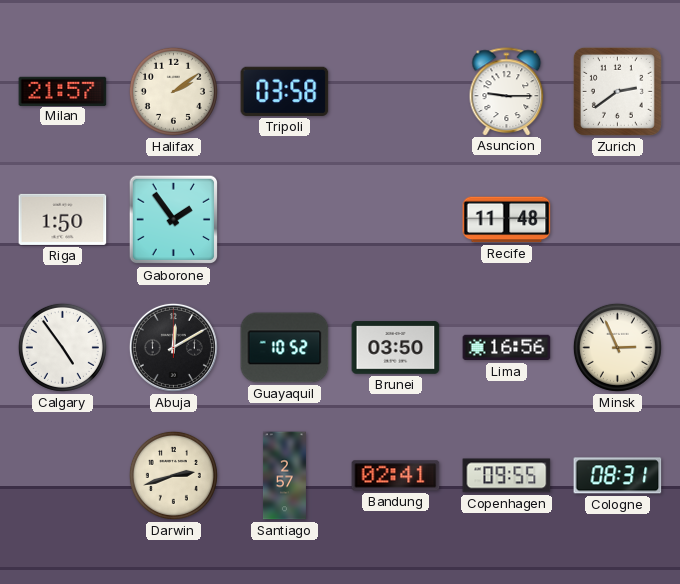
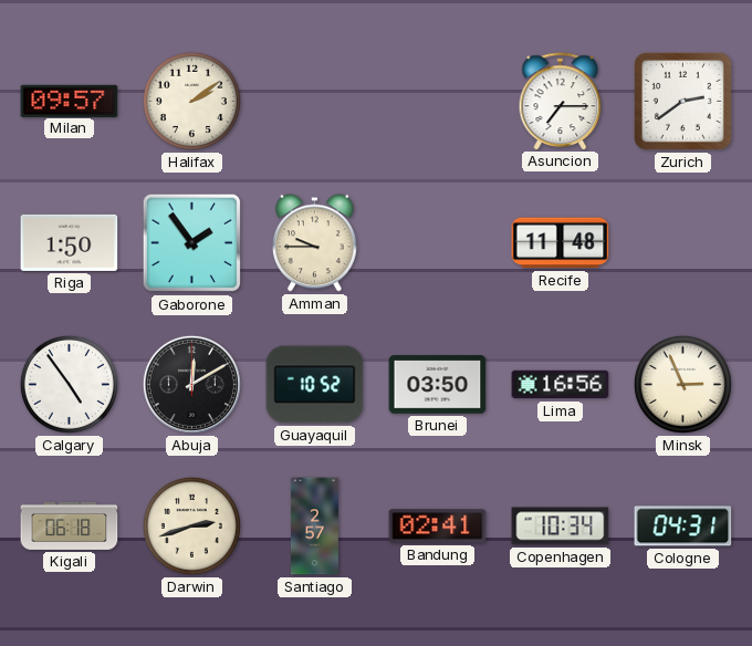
Milan: 21:57 -> 09:57
Tripoli: 03:58 -> none
Asuncion: 9:15 -> 7:15
Amman: none -> 9:45
Kigali: none -> 06:18
Copenhagen: 09:55 -> 10:34
Cologne: 08:31 -> 04:31
